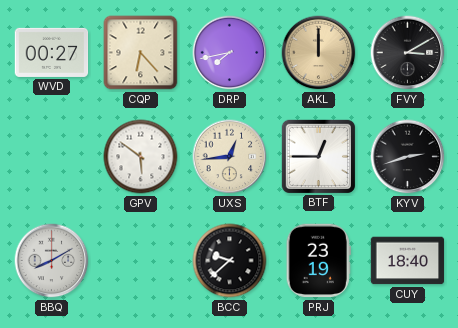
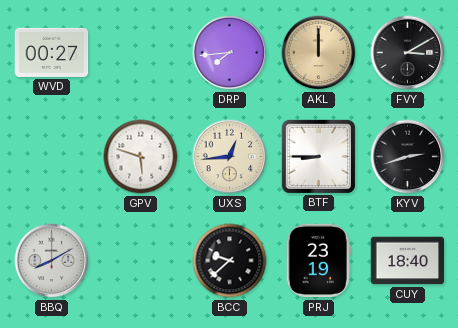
CQP: 6:23 -> none
DRP: 7:43 -> 7:44
GPV: 5:51 -> 5:48
BTF: 12:45 -> 8:45
